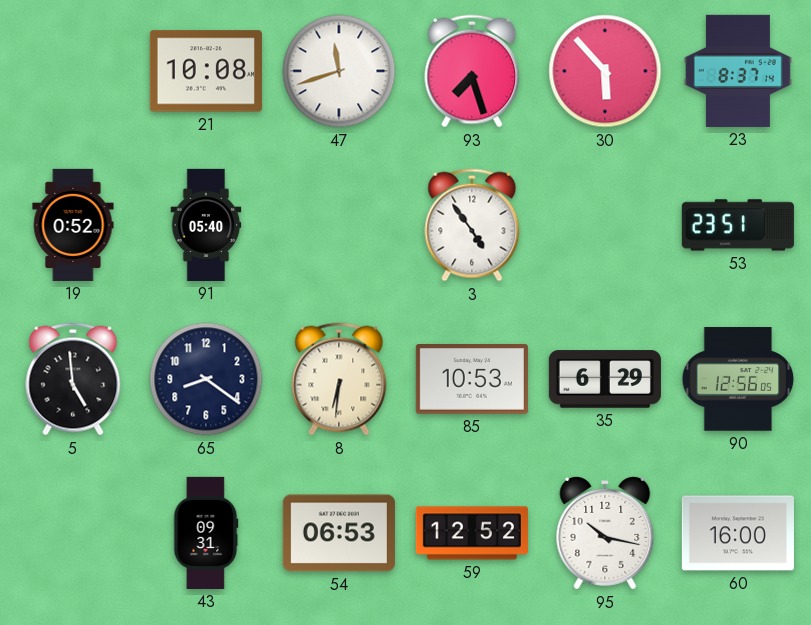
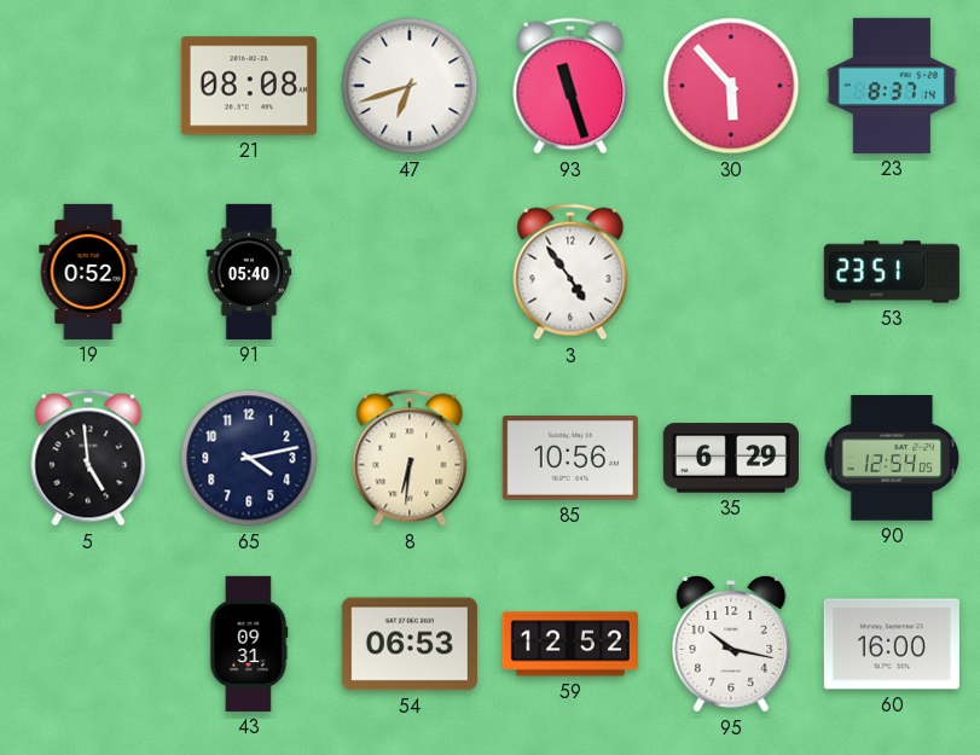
21: 10:08 -> 08:08
47: 11:42 -> 6:42
93: 7:27 -> 11:27
65: 8:21 -> 4:13
85: 10:53 -> 10:56
90: 12:56 -> 12:54
